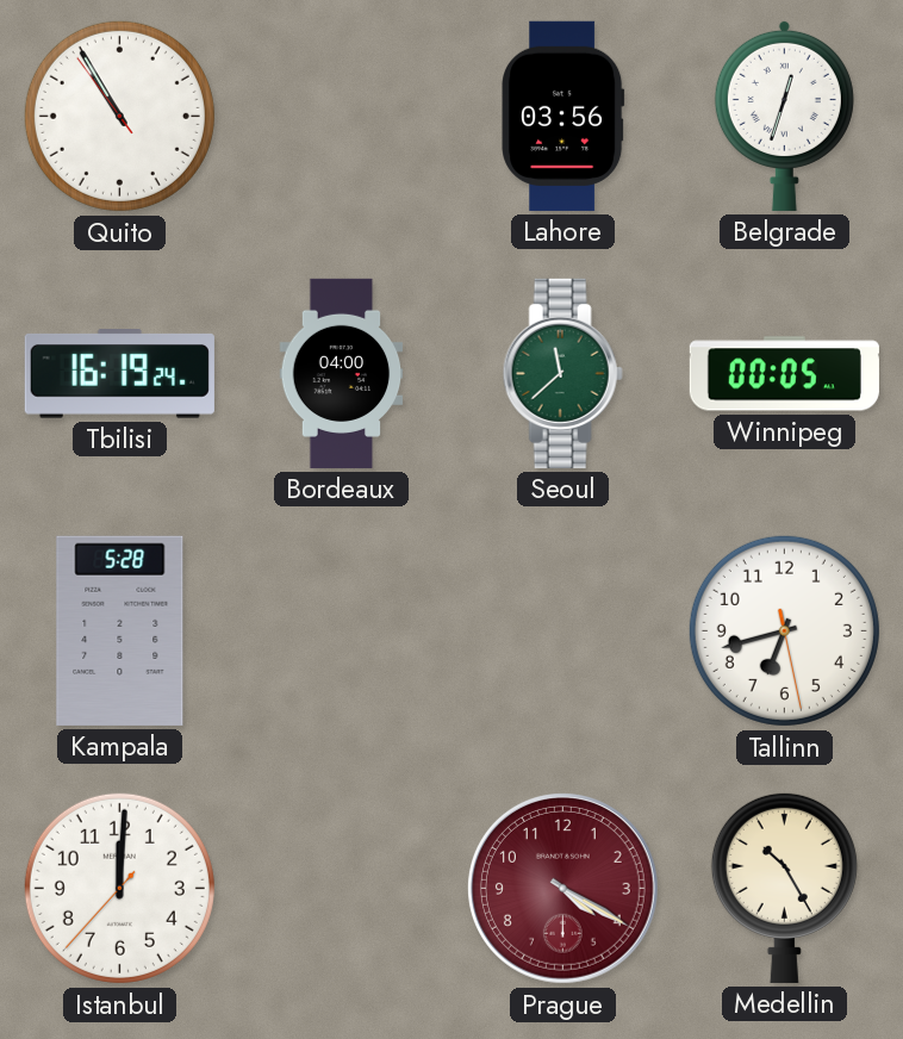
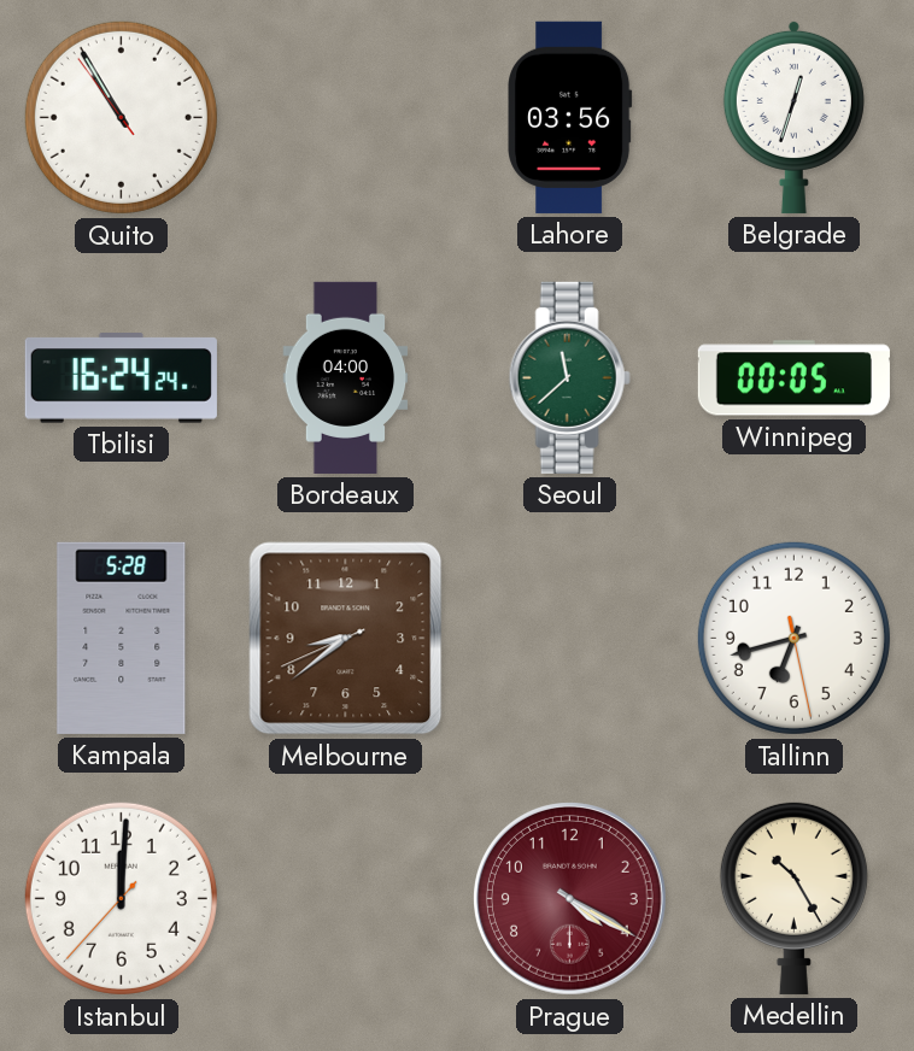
Tbilisi: 16:19 -> 16:24
Melbourne: none -> 8:38
